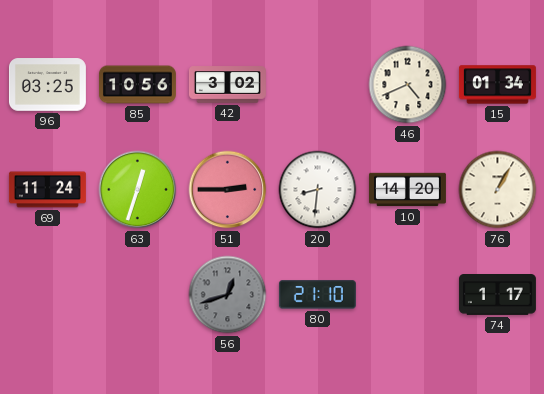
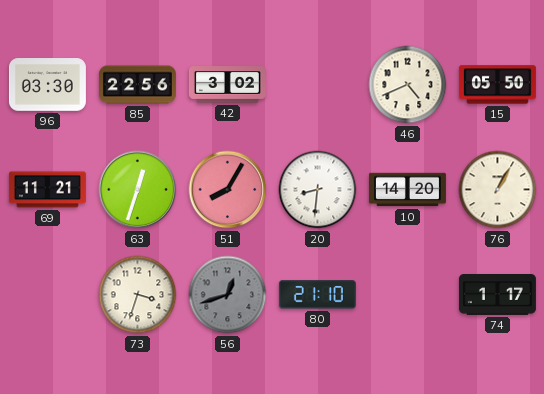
96: 03:25 -> 03:30
85: 10:56 -> 22:56
15: 01:34 -> 05:50
69: 11:24 -> 11:21
51: 2:45 -> 8:05
73: none -> 3:33
